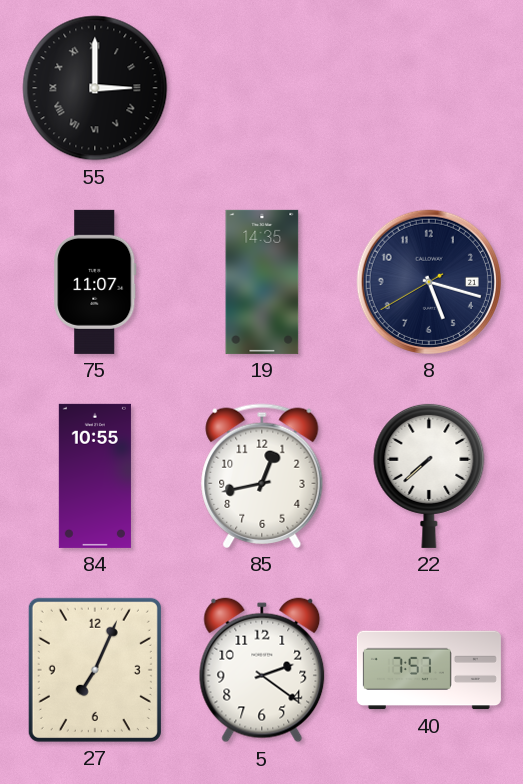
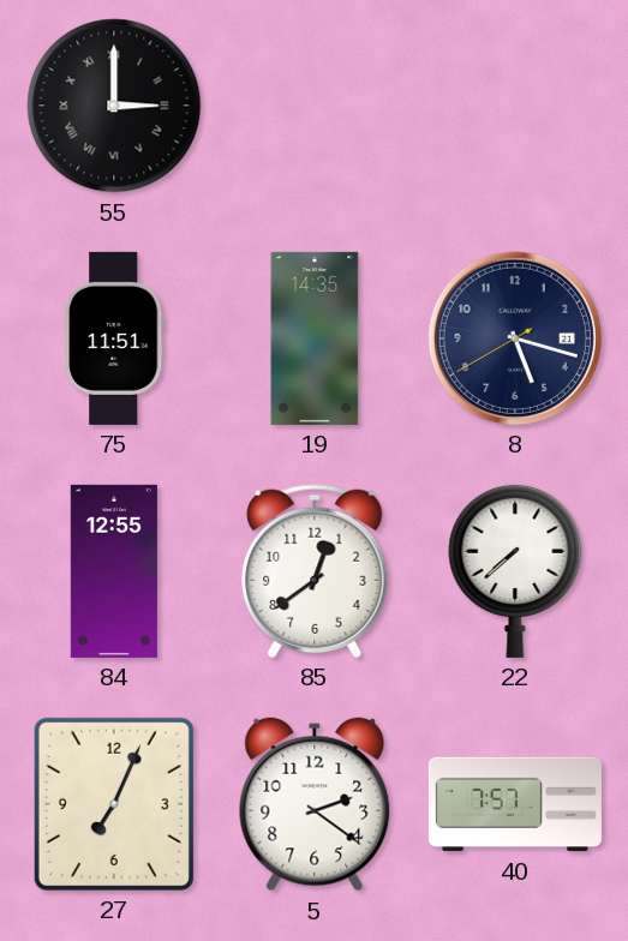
75: 11:07 -> 11:51
84: 10:55 -> 12:55
85: 12:43 -> 12:39
